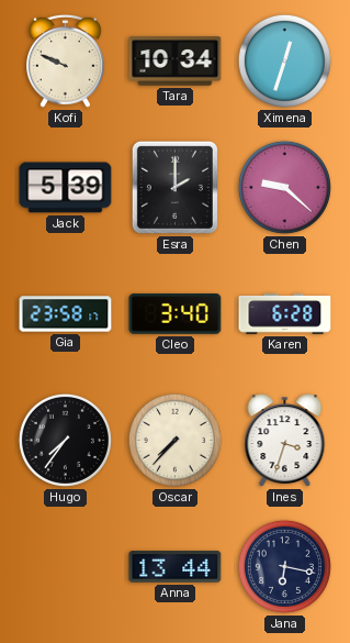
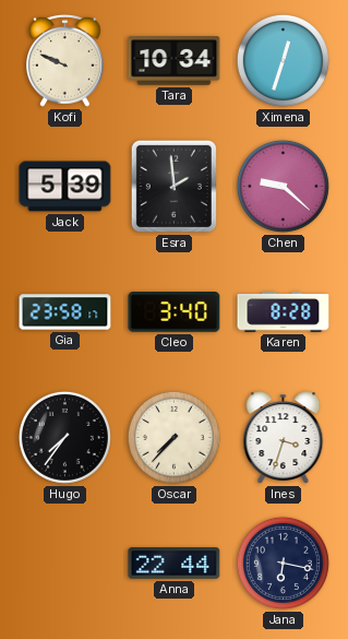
Esra: 2:00 -> 1:59
Karen: 6:28 -> 8:28
Anna: 13:44 -> 22:44
